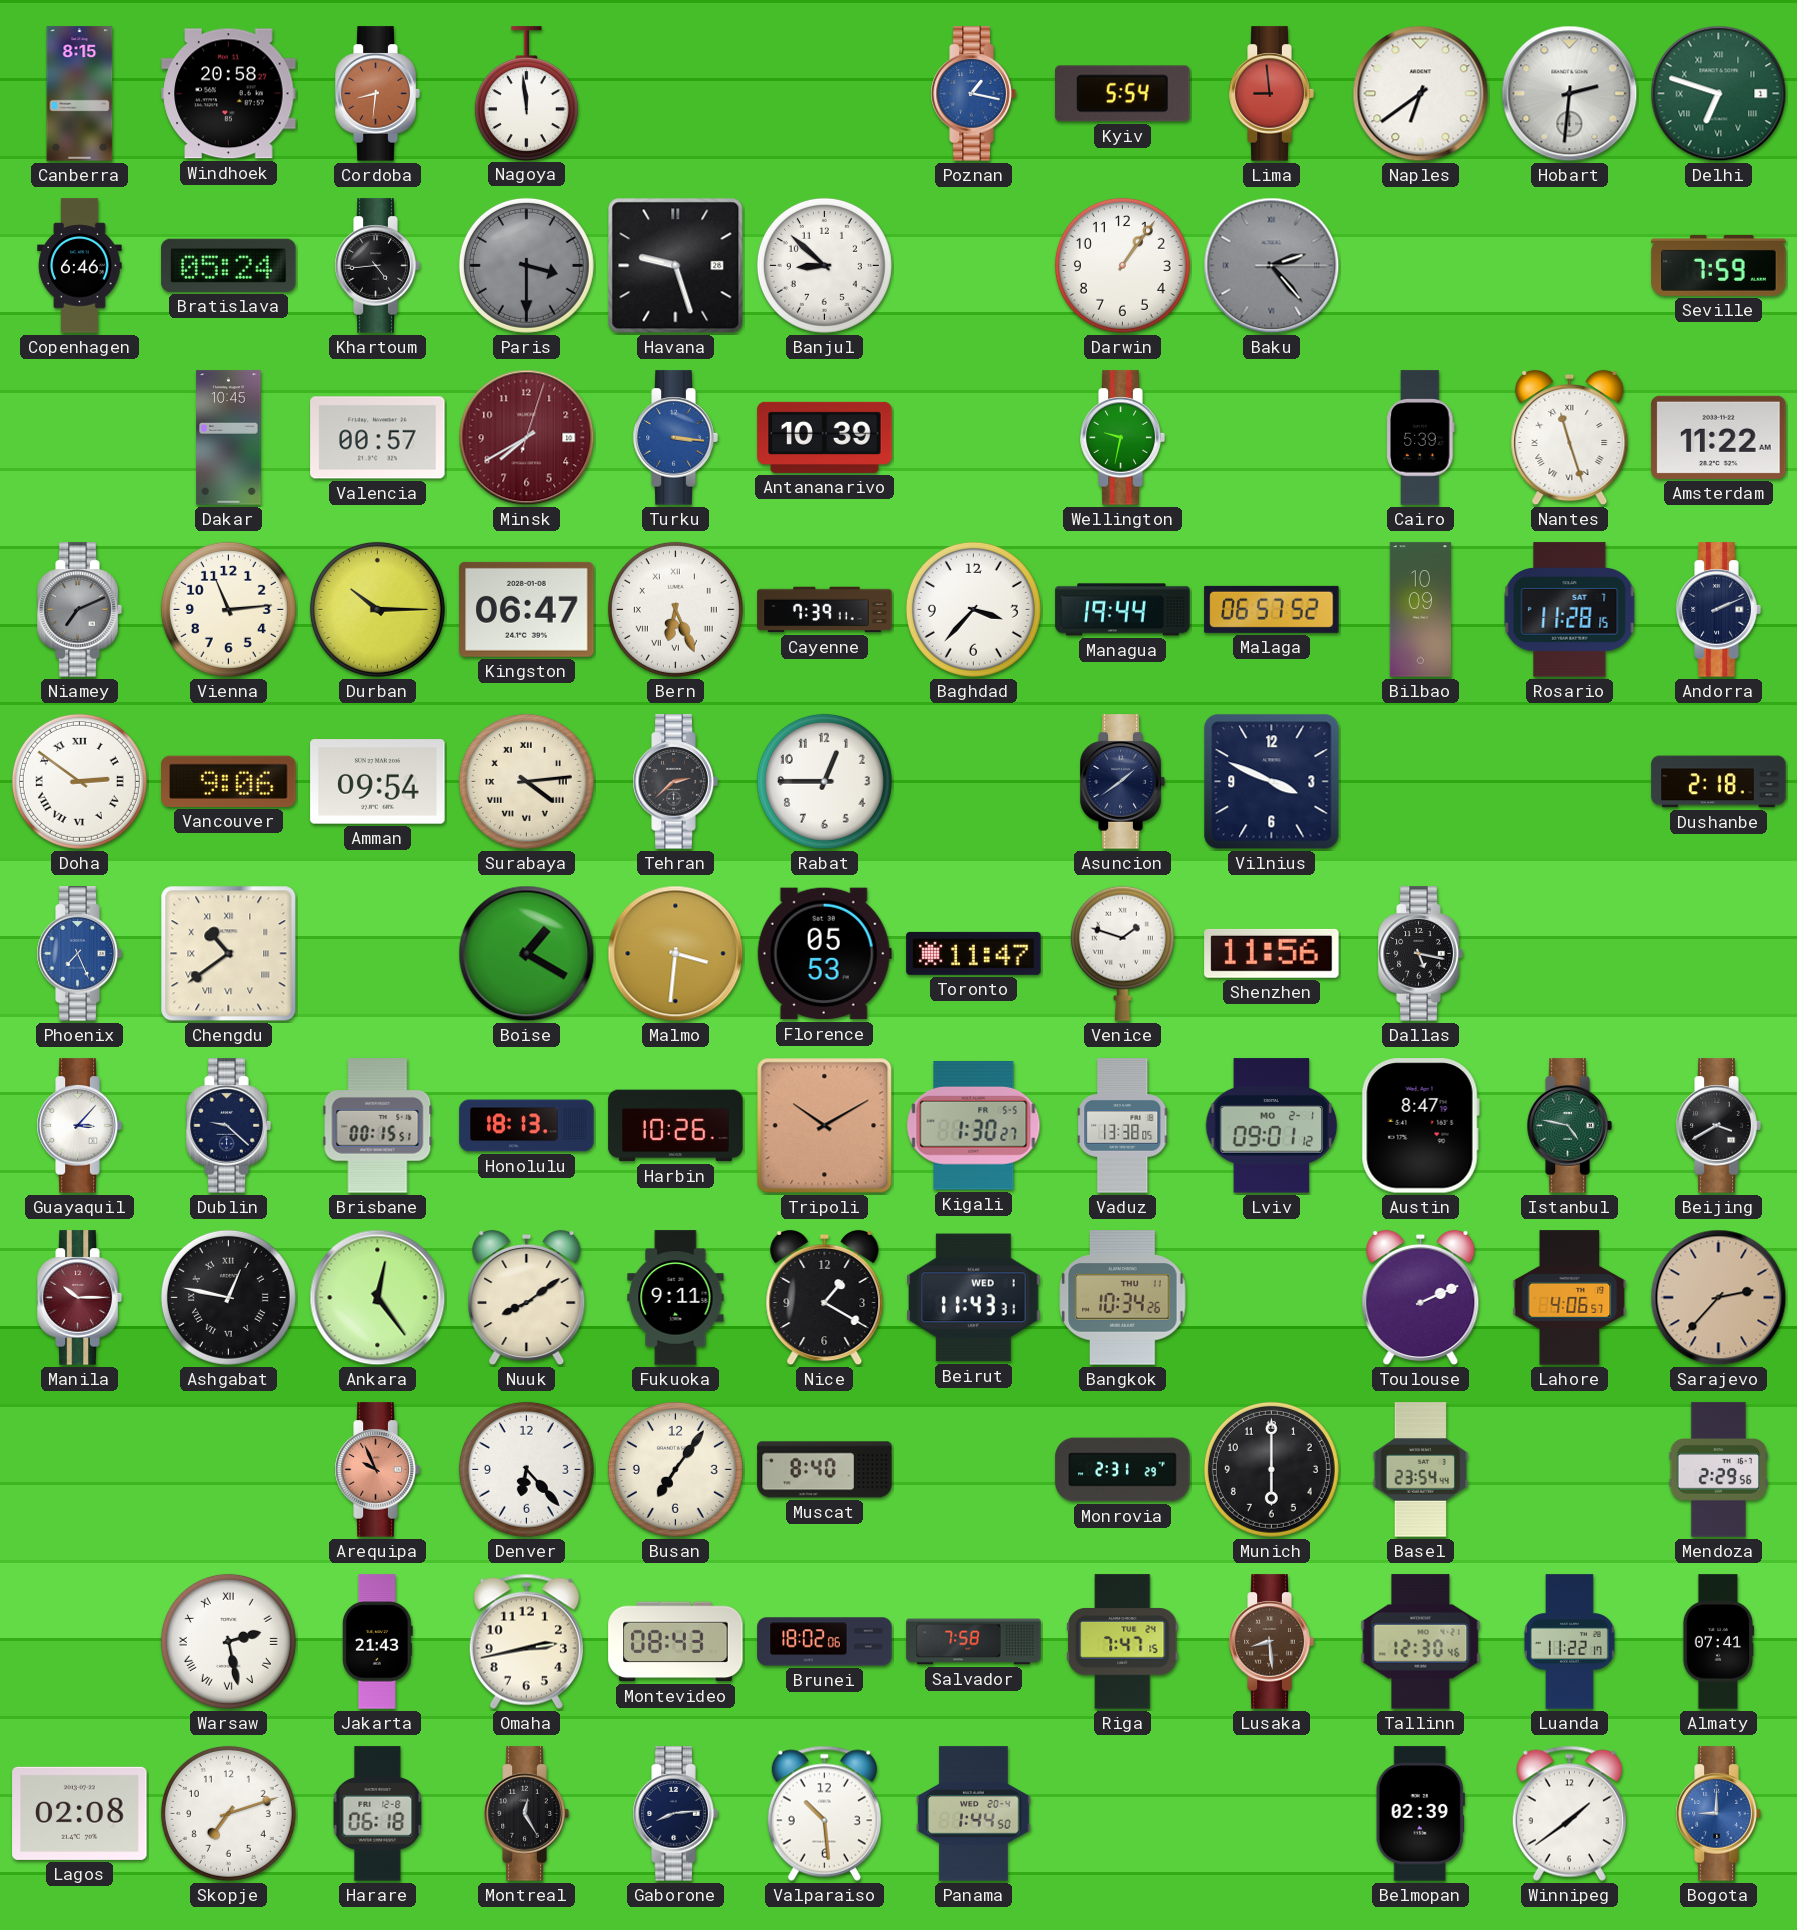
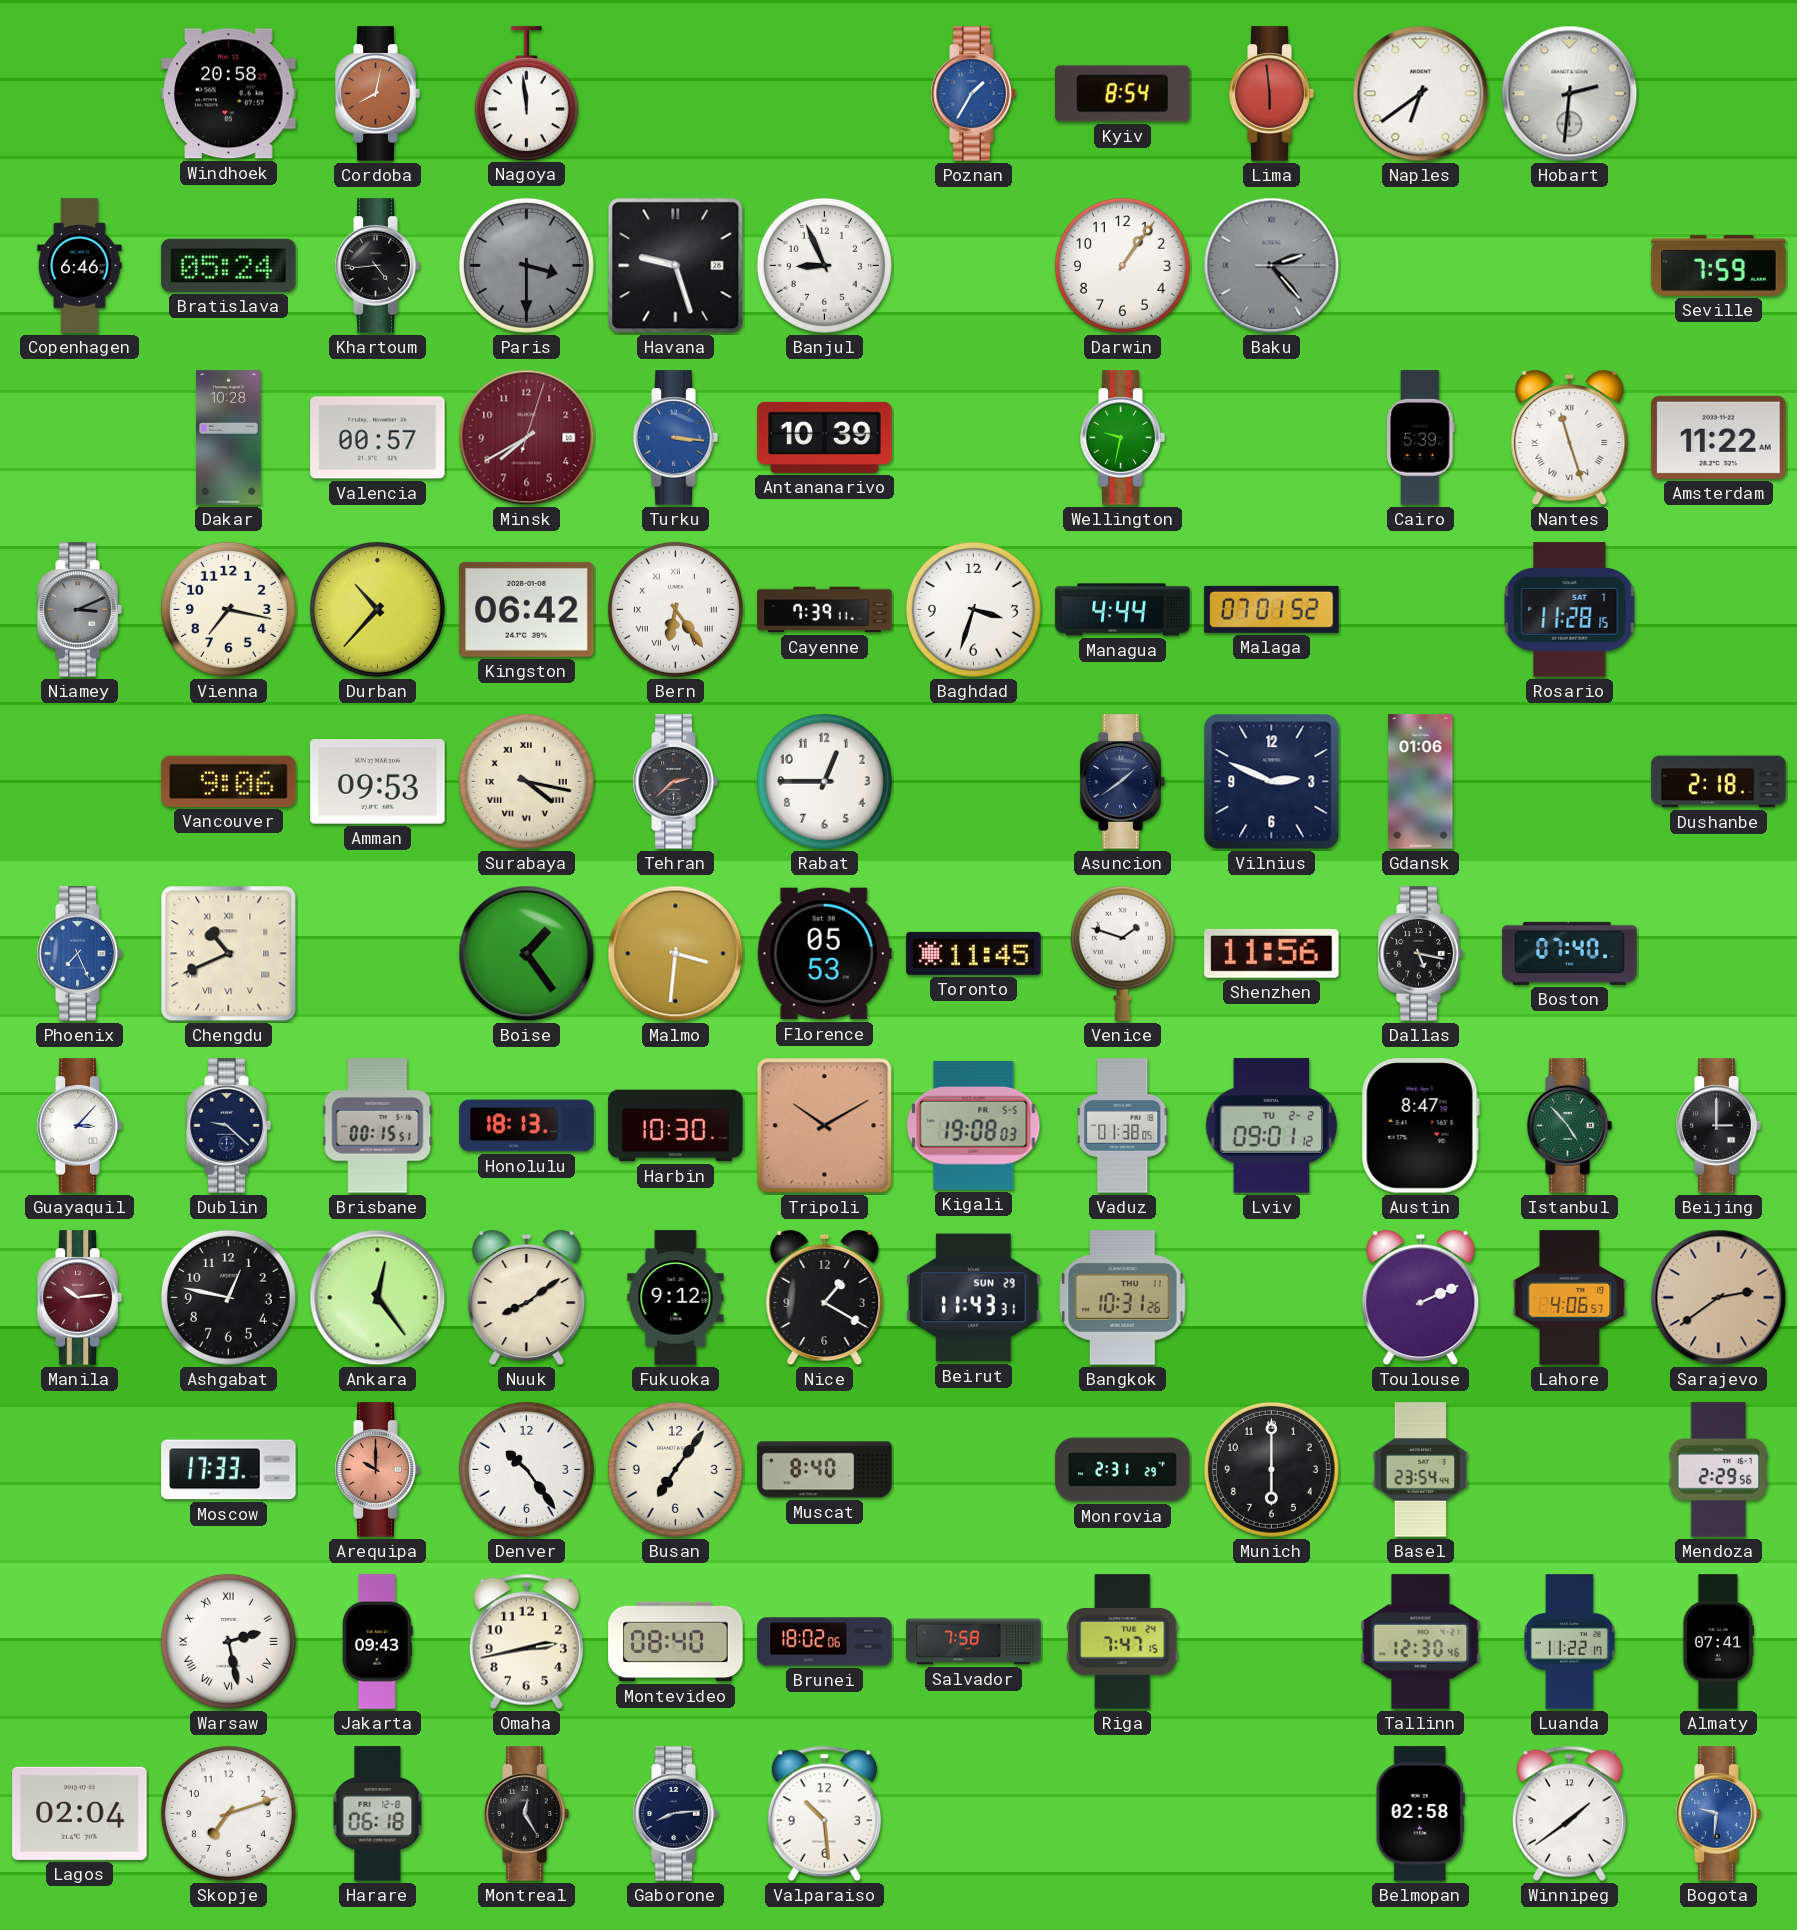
Canberra: 8:15 -> none
Cordoba: 8:31 -> 8:02
Poznan: 1:17 -> 1:35
Kyiv: 5:54 -> 8:54
Lima: 8:59 -> 5:59
Delhi: 6:48 -> none
Banjul: 8:52 -> 8:56
Dakar: 10:45 -> 10:28
Niamey: 7:11 -> 3:11
Vienna: 11:14 -> 7:17
Durban: 10:15 -> 10:37
Kingston: 06:47 -> 06:42
Bern: 6:26 -> 6:24
Baghdad: 3:37 -> 3:33
Managua: 19:44 -> 4:44
Malaga: 06:57 -> 07:01
Bilbao: 10:09 -> none
Andorra: 2:11 -> none
Doha: 2:51 -> none
Amman: 09:54 -> 09:53
Surabaya: 4:14 -> 4:17
Vilnius: 3:49 -> 2:49
Gdansk: none -> 01:06
Chengdu: 10:39 -> 10:41
Boise: 1:20 -> 1:24
Toronto: 11:47 -> 11:45
Boston: none -> 07:40
Harbin: 10:26 -> 10:30
Kigali: 1:30 -> 19:08
Vaduz: 13:38 -> 01:38
Lviv date: MO 2-1 -> TU 2-2
Istanbul: 4:47 -> 4:53
Beijing: 3:40 -> 3:00
Manila: 10:15 -> 10:14
Ashgabat numerals: Roman -> Arabic
Fukuoka: 9:11 -> 9:12
Beirut date: WED 1 -> SUN 29
Bangkok: 10:34 -> 10:31
Sarajevo: 2:37 -> 2:39
Moscow: none -> 17:33
Arequipa: 9:56 -> 10:00
Denver: 6:23 -> 10:24
Jakarta: 21:43 -> 09:43
Montevideo: 08:43 -> 08:40
Lusaka: 8:29 -> none
Lagos: 02:08 -> 02:04
Panama: 1:44 -> none
Belmopan: 02:39 -> 02:58
Bogota: 9:00 -> 9:31
